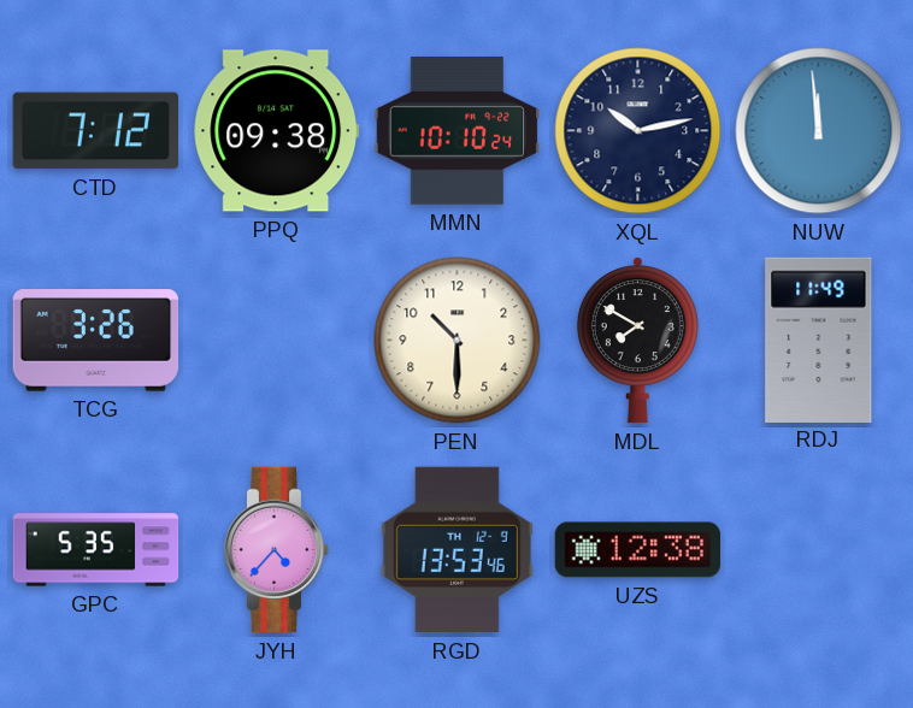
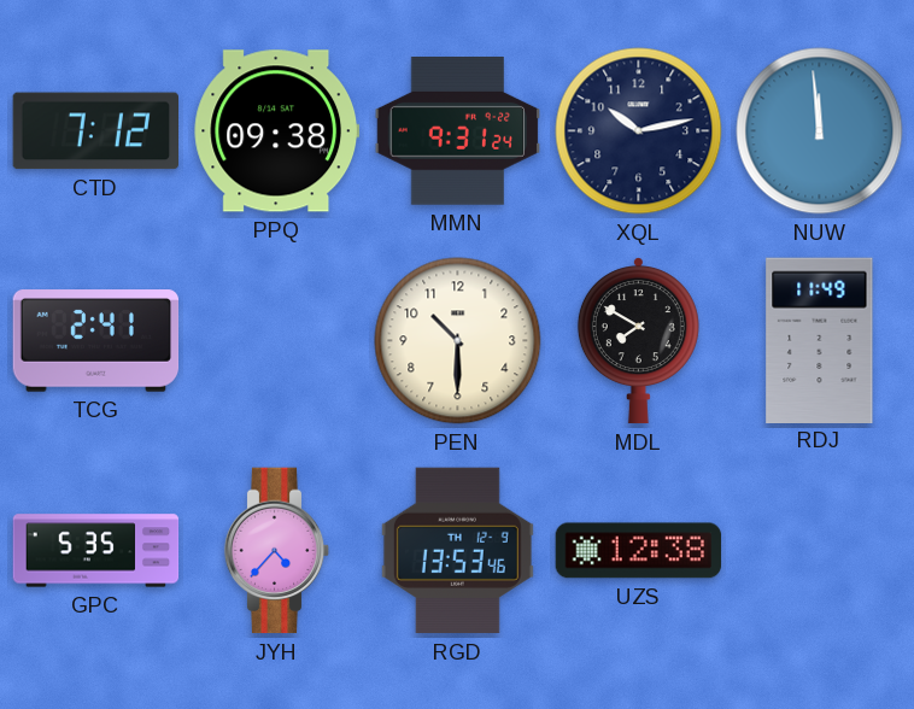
MMN: 10:10 -> 9:31
TCG: 3:26 -> 2:41
